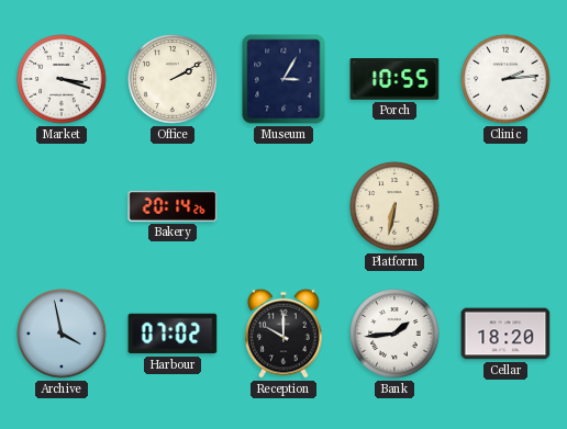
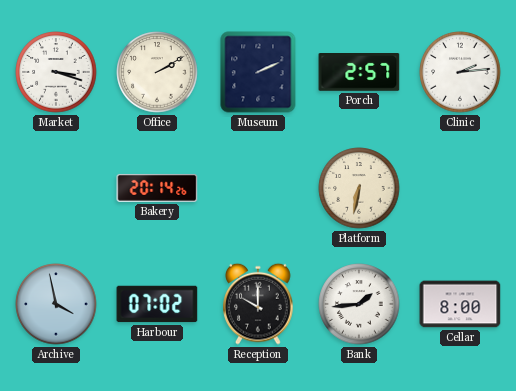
Museum: 3:05 -> 2:11
Porch: 10:55 -> 2:57
Cellar: 18:20 -> 8:00
